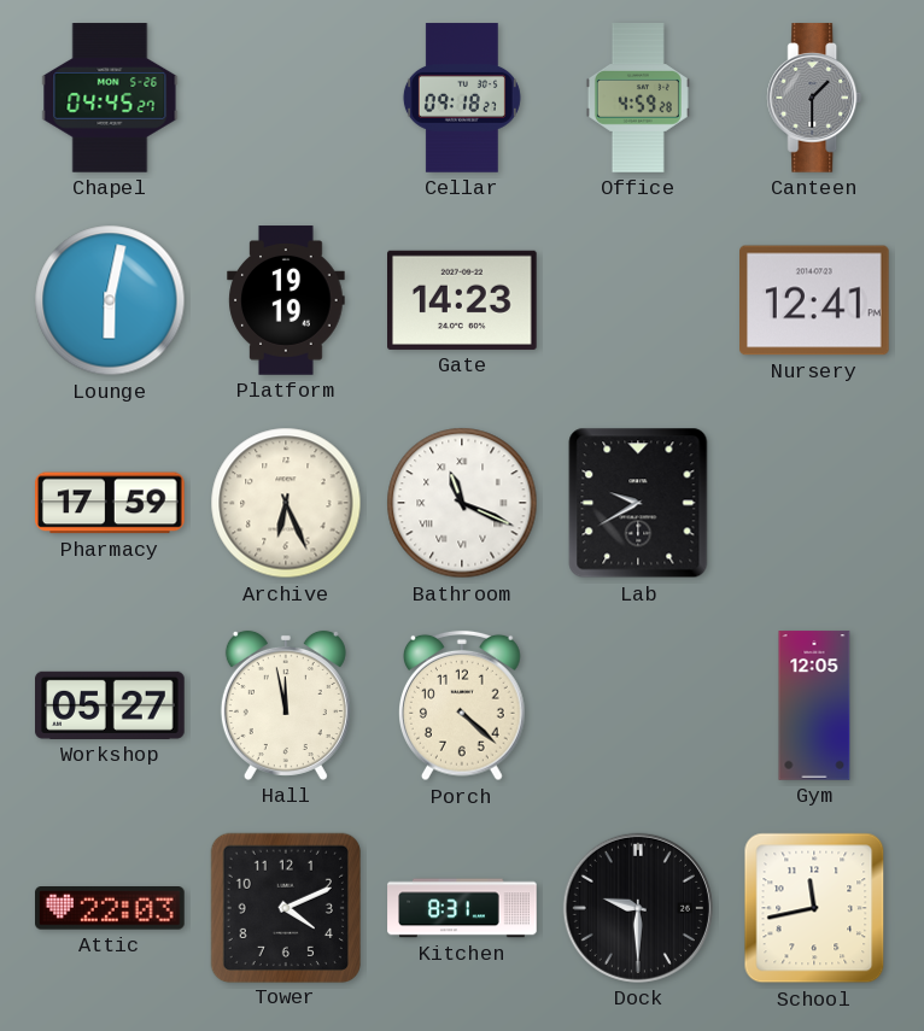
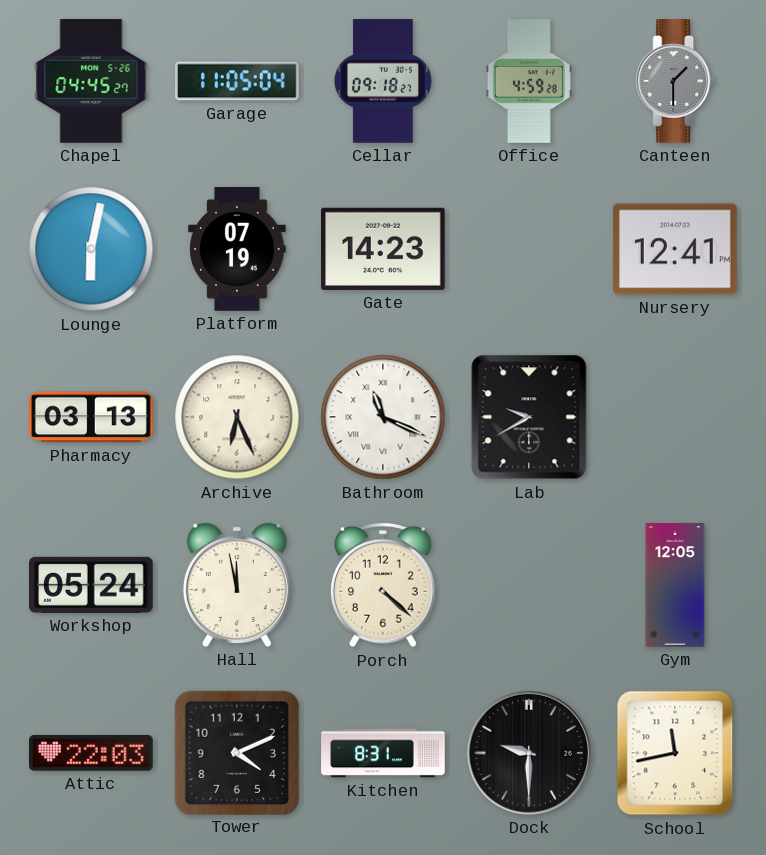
Garage: none -> 11:05
Platform: 19:19 -> 07:19
Pharmacy: 17:59 -> 03:13
Workshop: 05:27 -> 05:24
